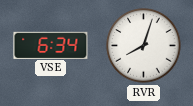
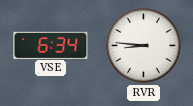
RVR: 8:03 -> 8:46
